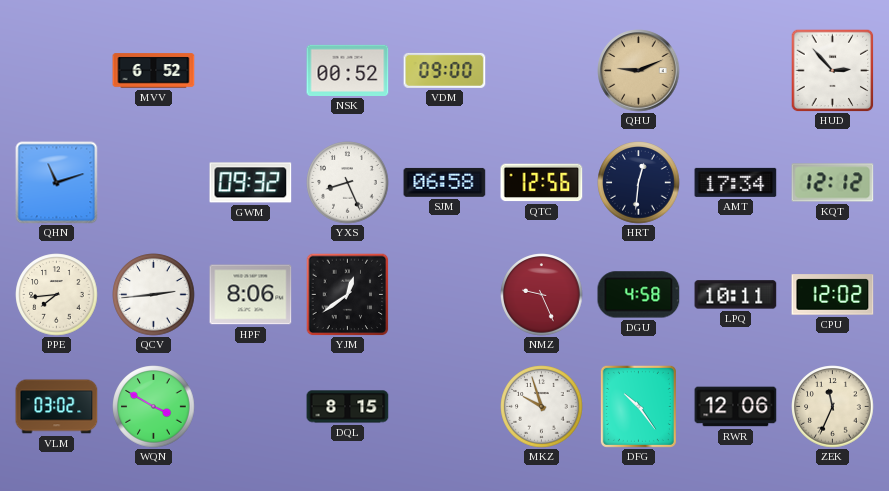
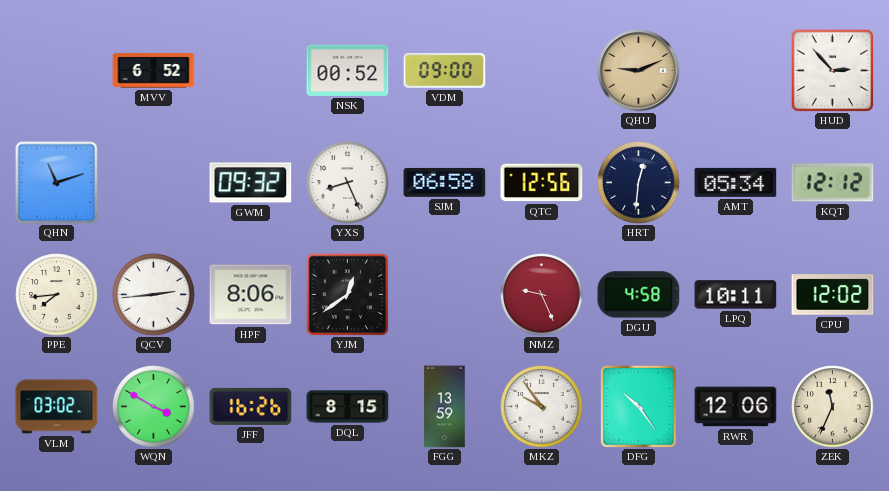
AMT: 17:34 -> 05:34
JFF: none -> 16:26
FGG: none -> 13:59
MKZ: 9:57 -> 9:54
